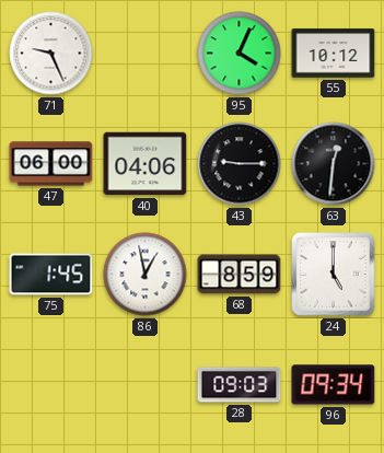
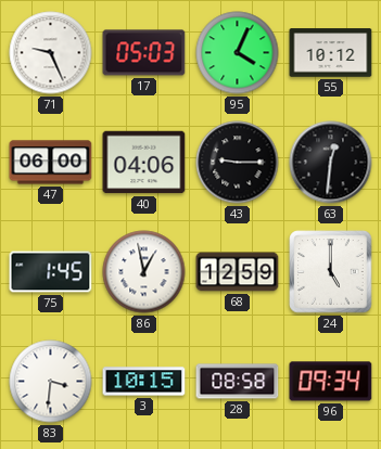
17: none -> 05:03
68: 8:59 -> 12:59
83: none -> 3:31
3: none -> 10:15
28: 09:03 -> 08:58
